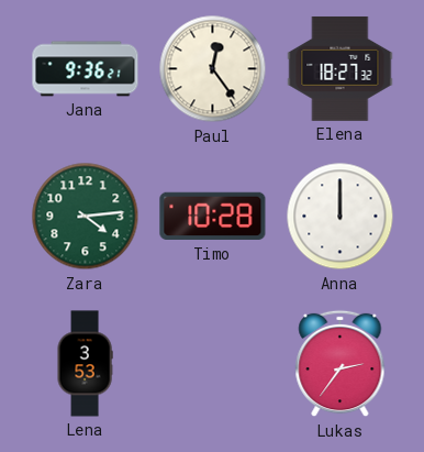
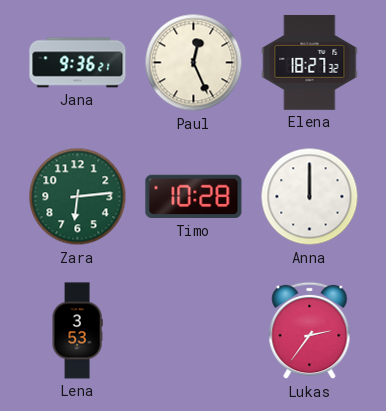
Paul: 12:24 -> 12:26
Zara: 4:14 -> 6:14
